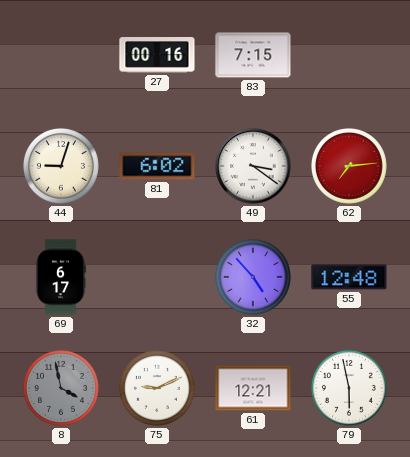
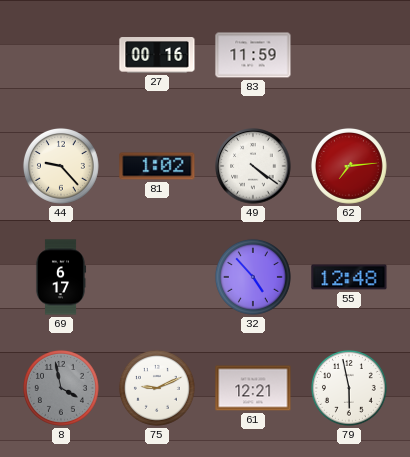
83: 7:15 -> 11:59
44: 9:03 -> 9:23
81: 6:02 -> 1:02
49: 3:21 -> 4:21
